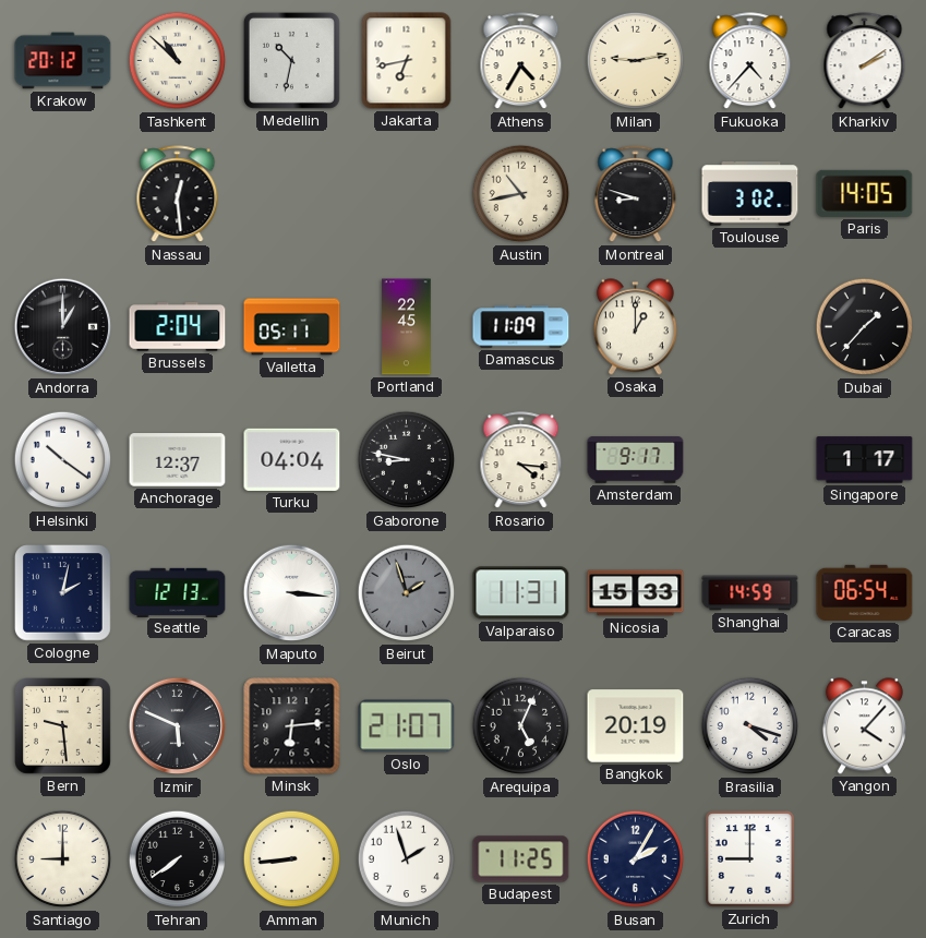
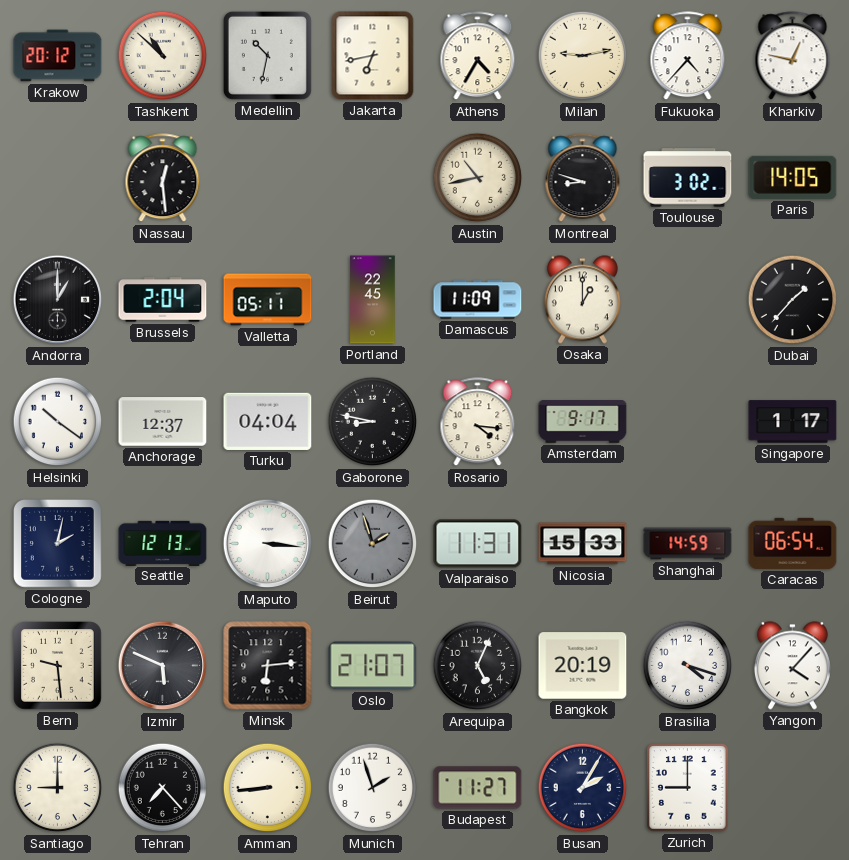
Kharkiv: 2:09 -> 12:47
Tehran: 7:39 -> 7:23
Budapest: 11:25 -> 11:27
